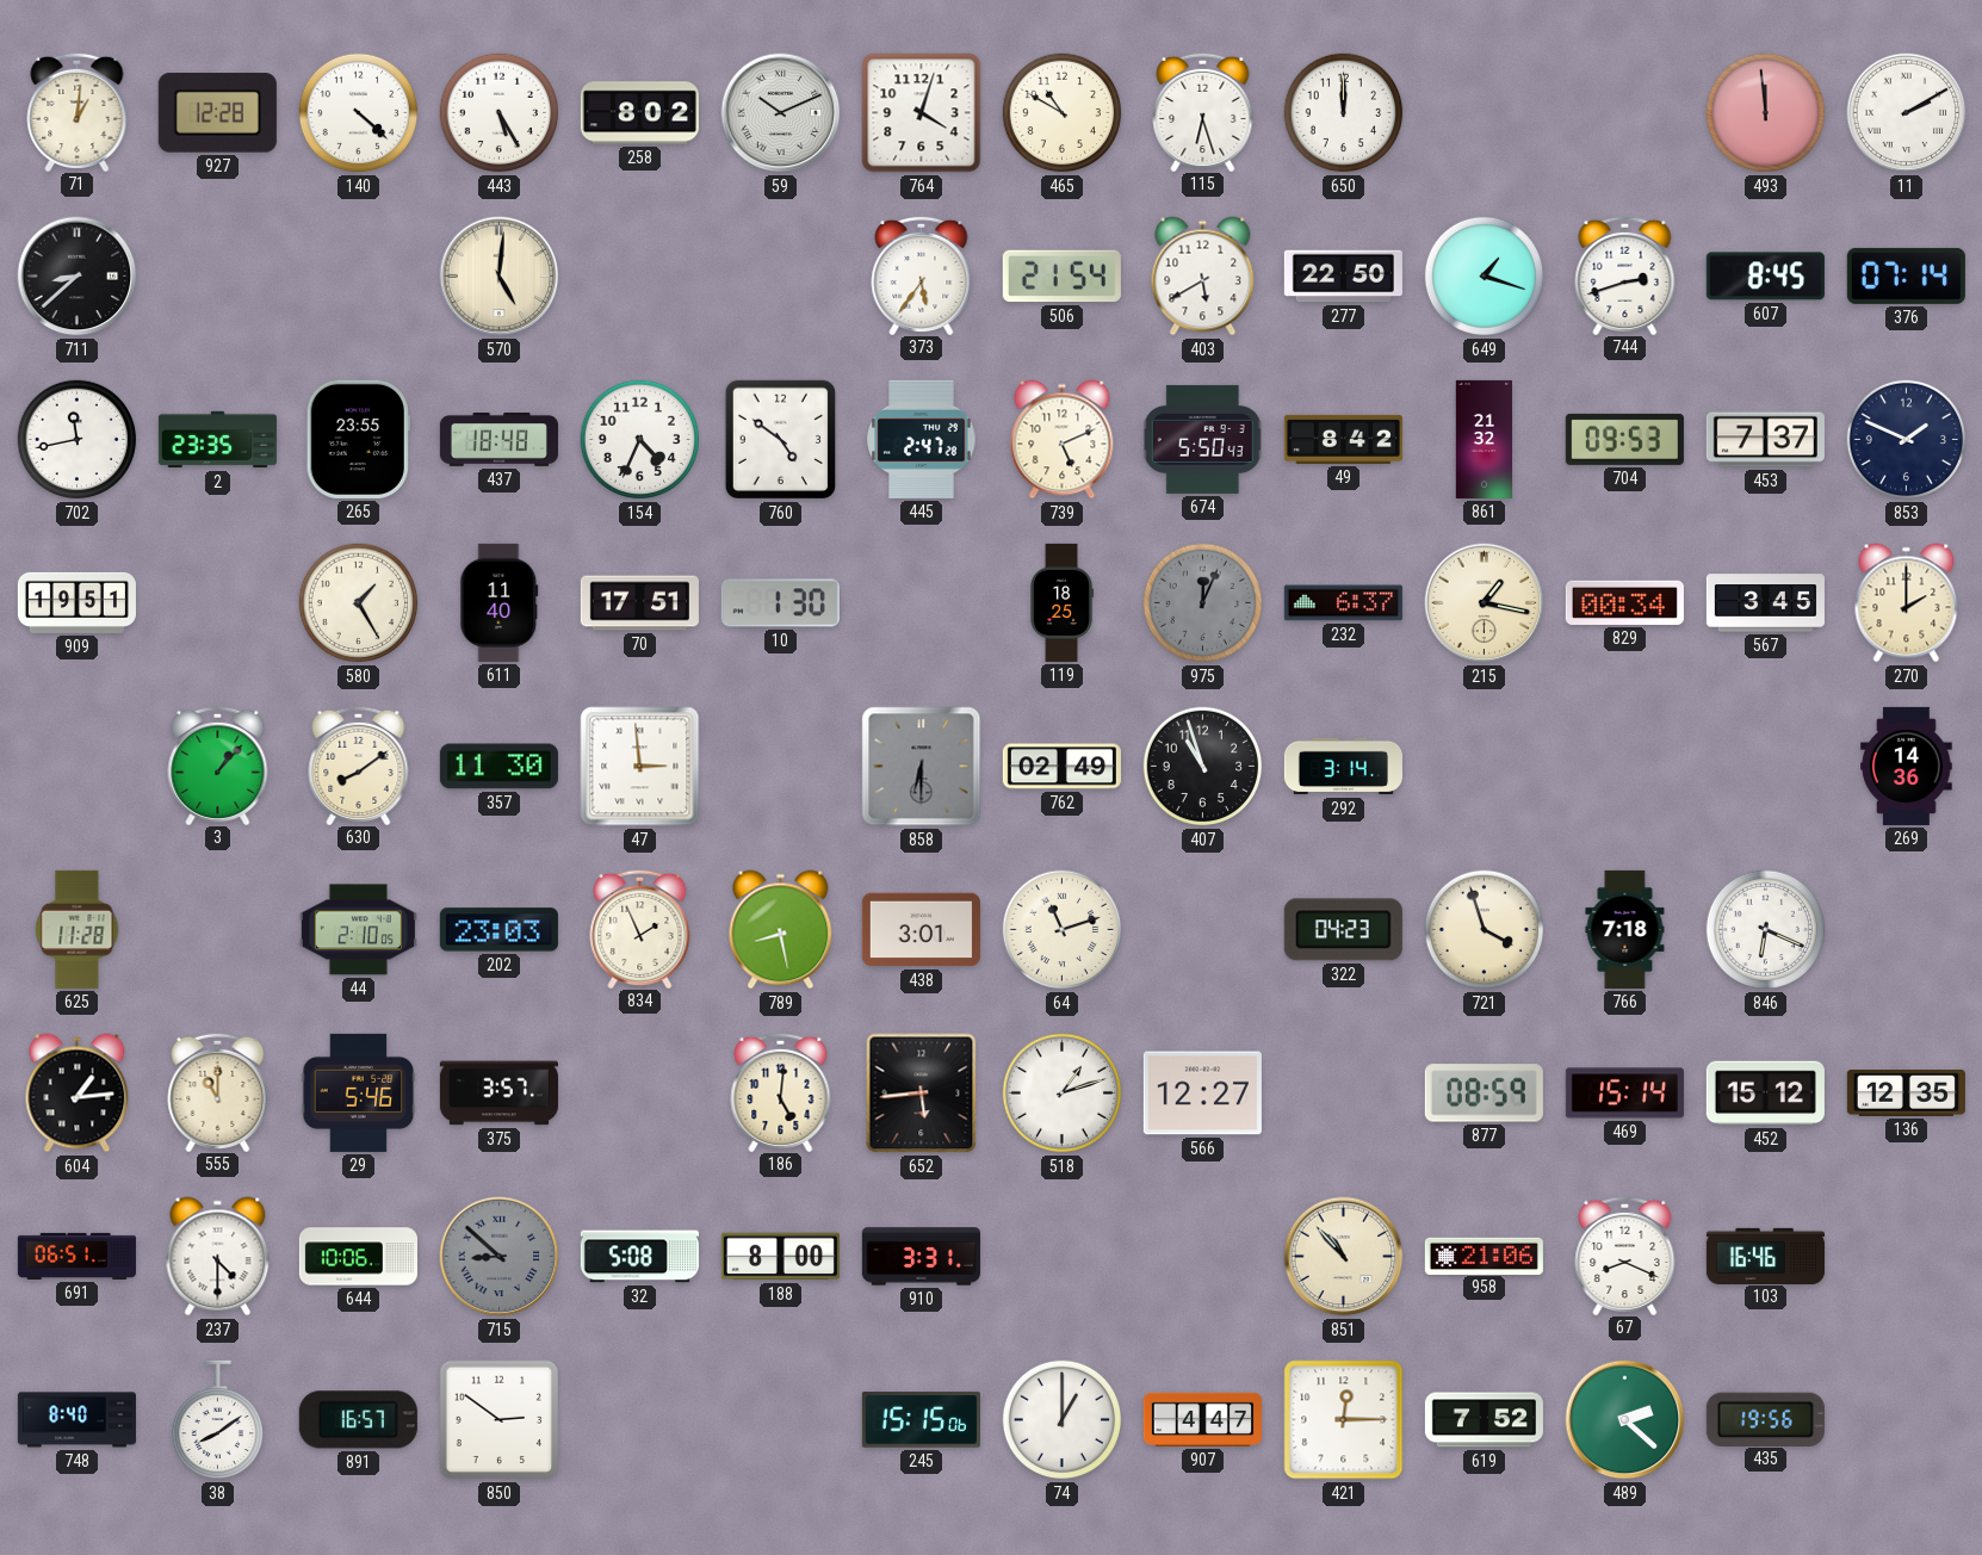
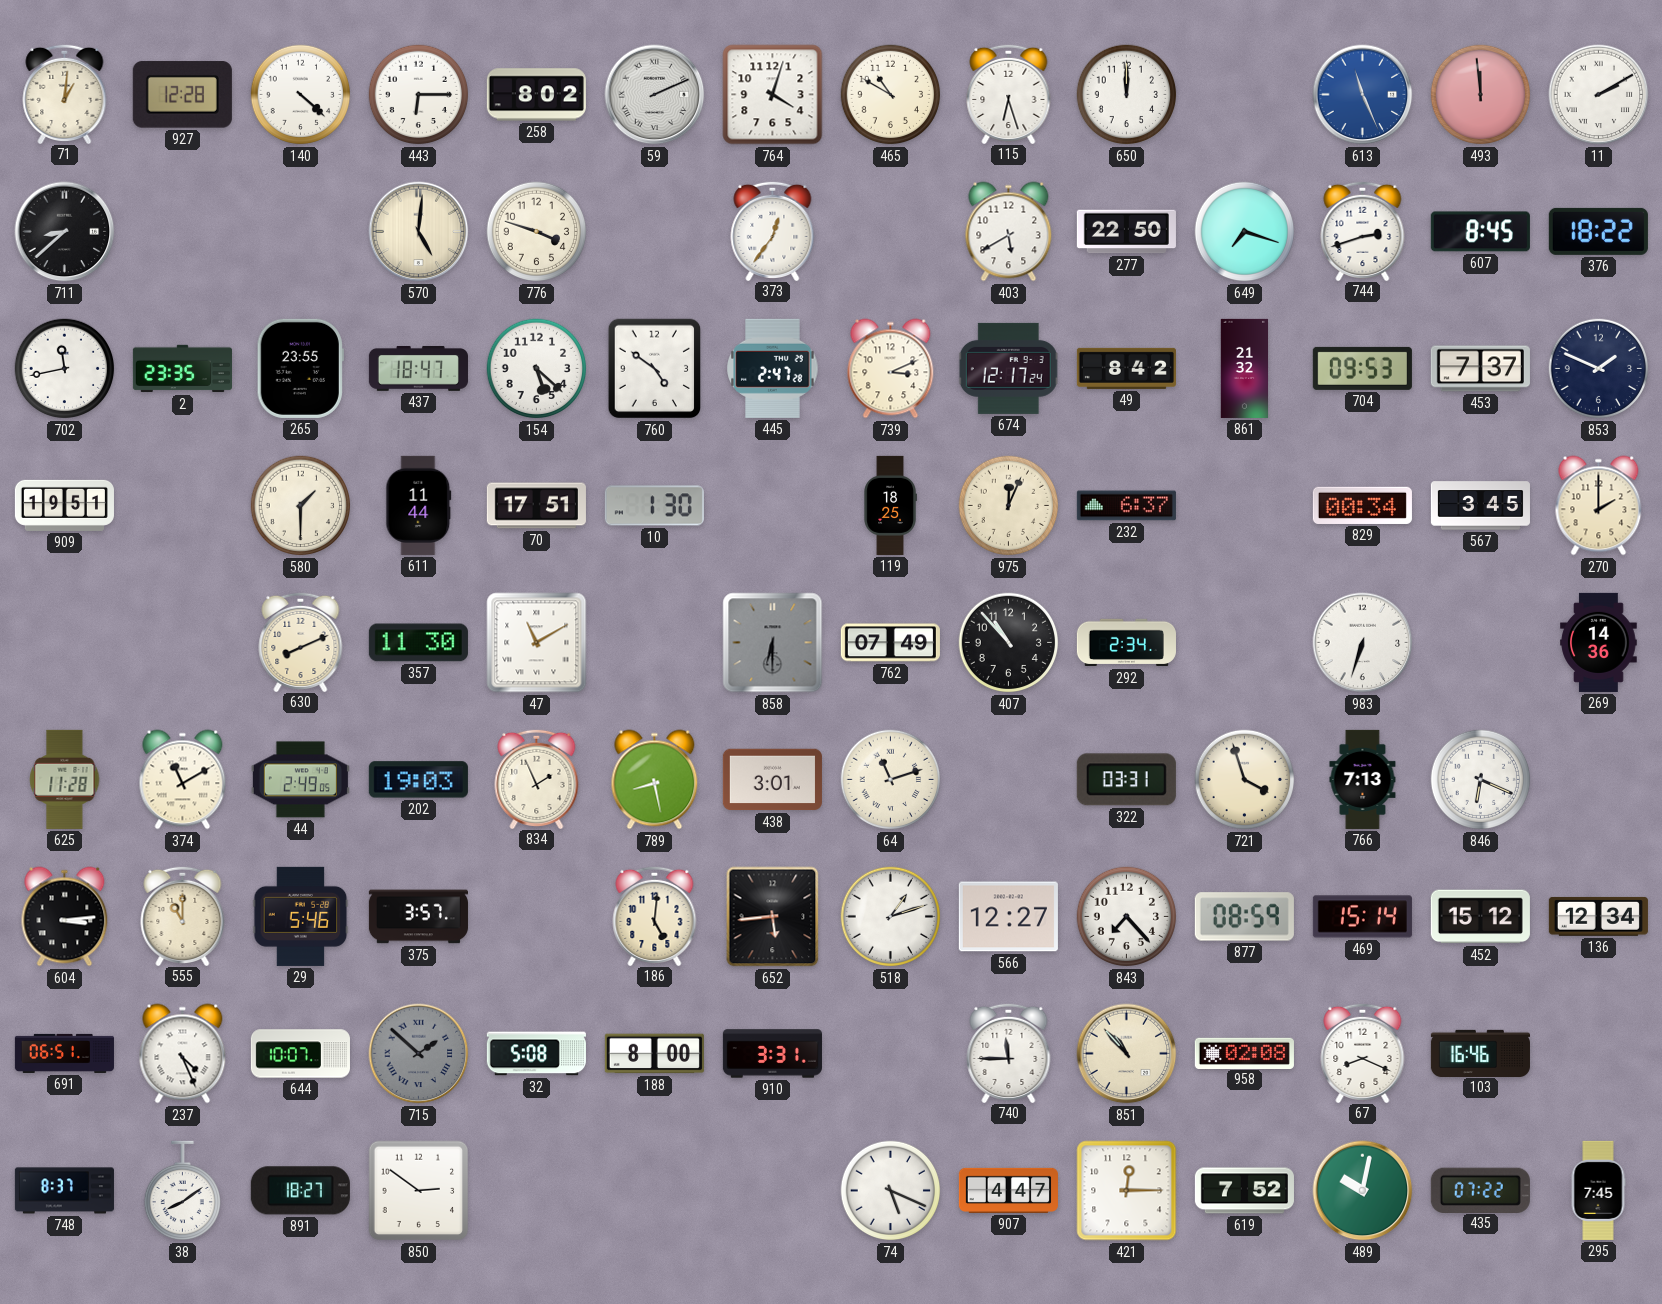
443: 5:25 -> 6:15
59: 10:11 -> 2:11
613: none -> 11:26
776: none -> 3:48
373: 5:36 -> 12:36
506: 21:54 -> none
649: 1:18 -> 7:18
376: 07:14 -> 18:22
437: 18:48 -> 18:47
154: 4:34 -> 5:22
739: 5:11 -> 3:11
674: 5:50 -> 12:17
580: 1:25 -> 1:30
611: 11:40 -> 11:44
975 dial: grey -> cream
215: 1:17 -> none
3: 1:07 -> none
630: 8:09 -> 8:11
47: 2:59 -> 11:10
762: 02:49 -> 07:49
407: 10:57 -> 10:53
292: 3:14 -> 2:34
983: none -> 6:33
374: none -> 11:10
44: 2:10 -> 2:49
202: 23:03 -> 19:03
322: 04:23 -> 03:31
766: 7:18 -> 7:13
604: 1:14 -> 3:14
843: none -> 7:23
136: 12:35 -> 12:34
237: 4:30 -> 4:26
644: 10:06 -> 10:07
715: 8:52 -> 1:52
740: none -> 11:45
958: 21:06 -> 02:08
748: 8:40 -> 8:37
891: 16:57 -> 18:27
245: 15:15 -> none
74: 1:00 -> 5:19
489: 2:22 -> 10:02
435: 19:56 -> 07:22
295: none -> 7:45
